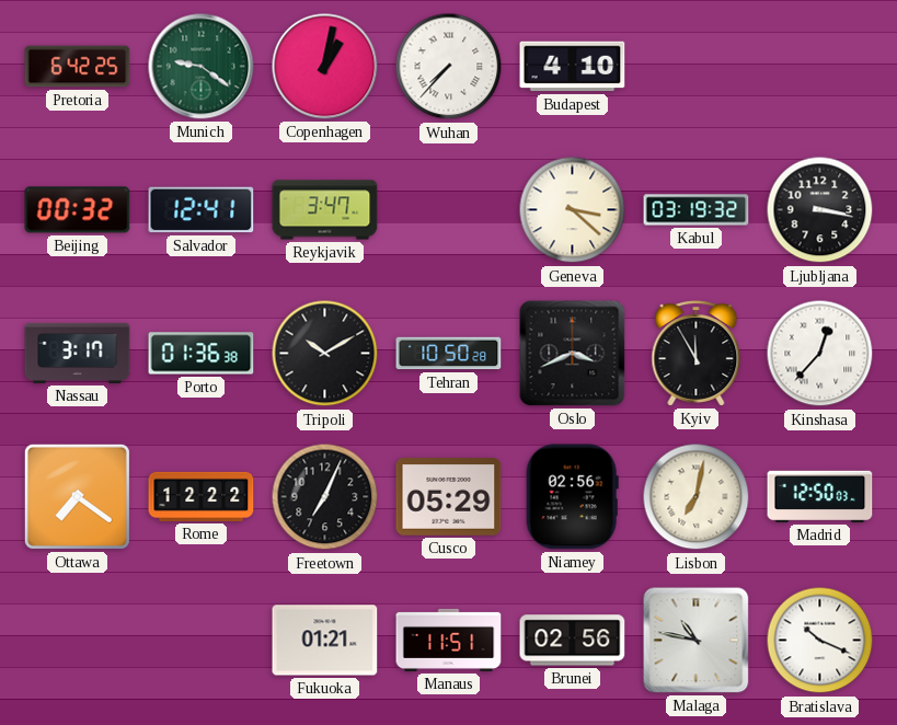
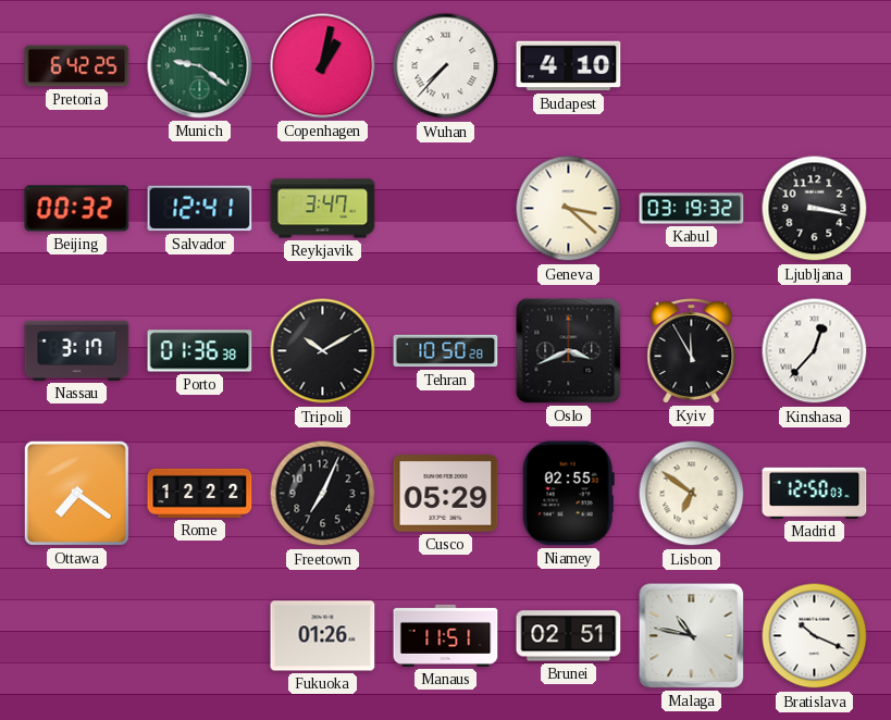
Niamey: 02:56 -> 02:55
Lisbon: 7:02 -> 6:51
Fukuoka: 01:21 -> 01:26
Brunei: 02:56 -> 02:51
